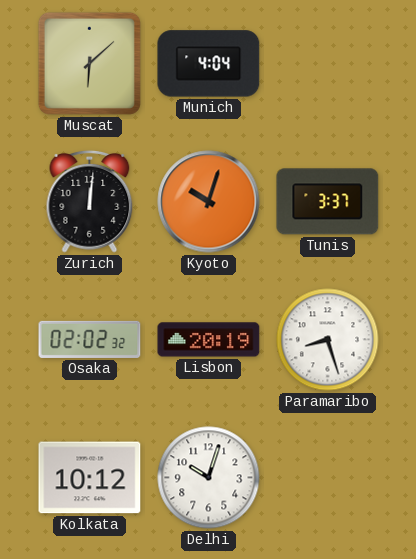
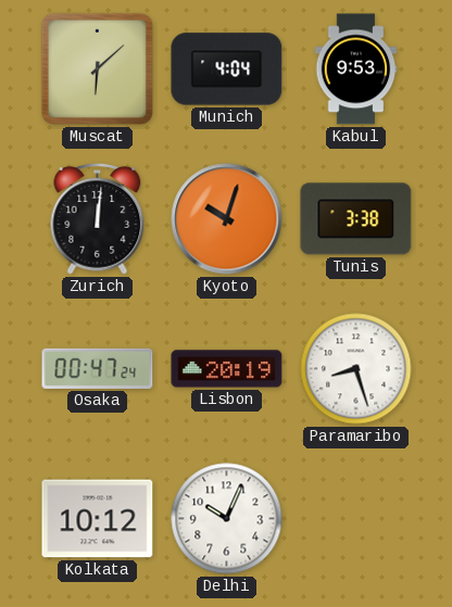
Kabul: none -> 9:53
Tunis: 3:37 -> 3:38
Osaka: 02:02 -> 00:47
Delhi: 10:03 -> 10:04
